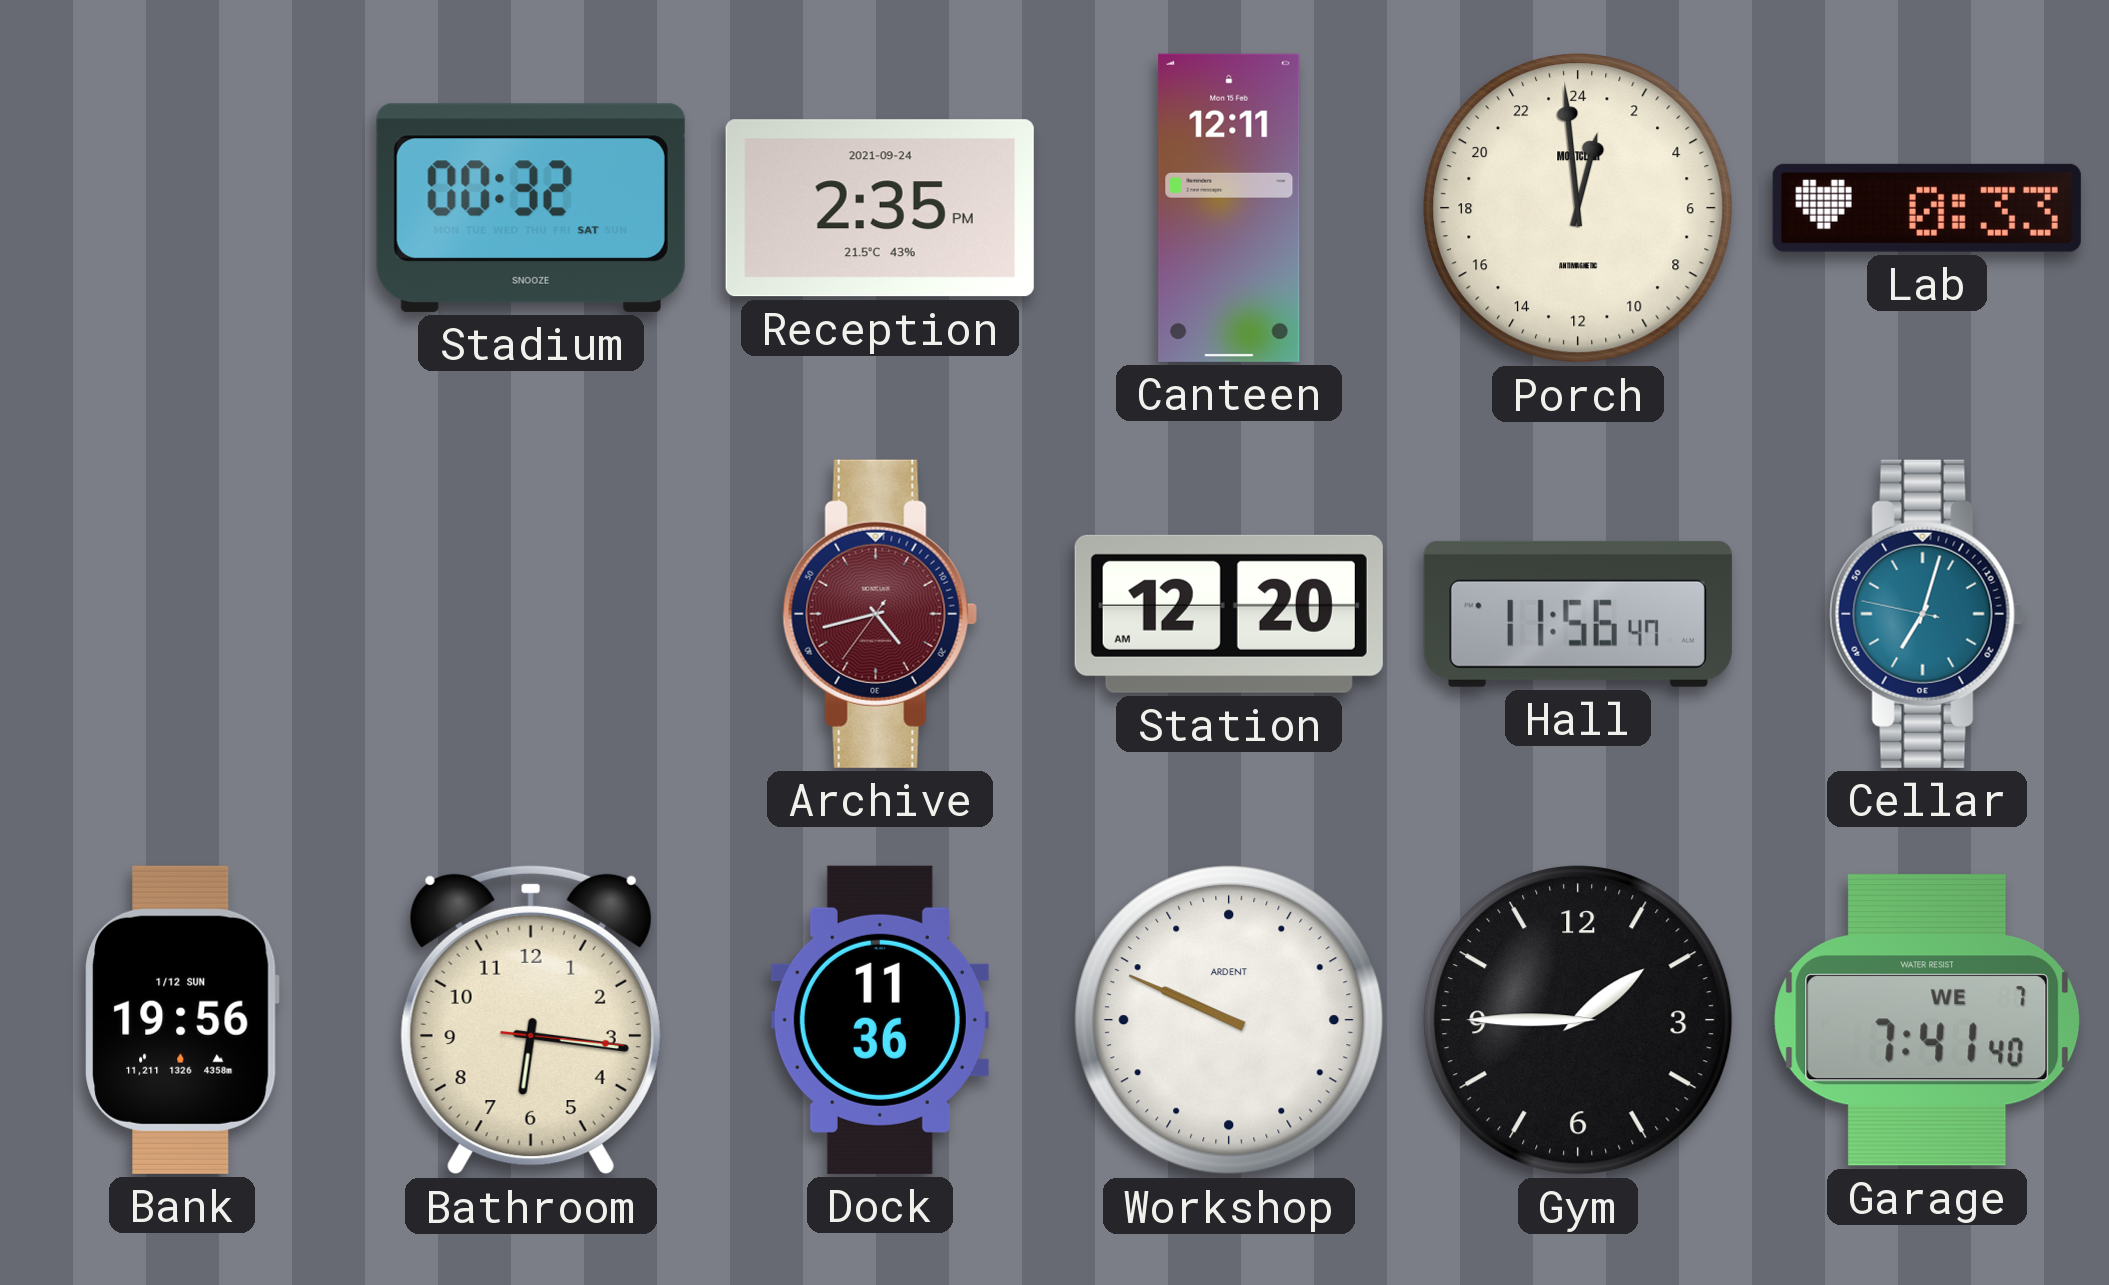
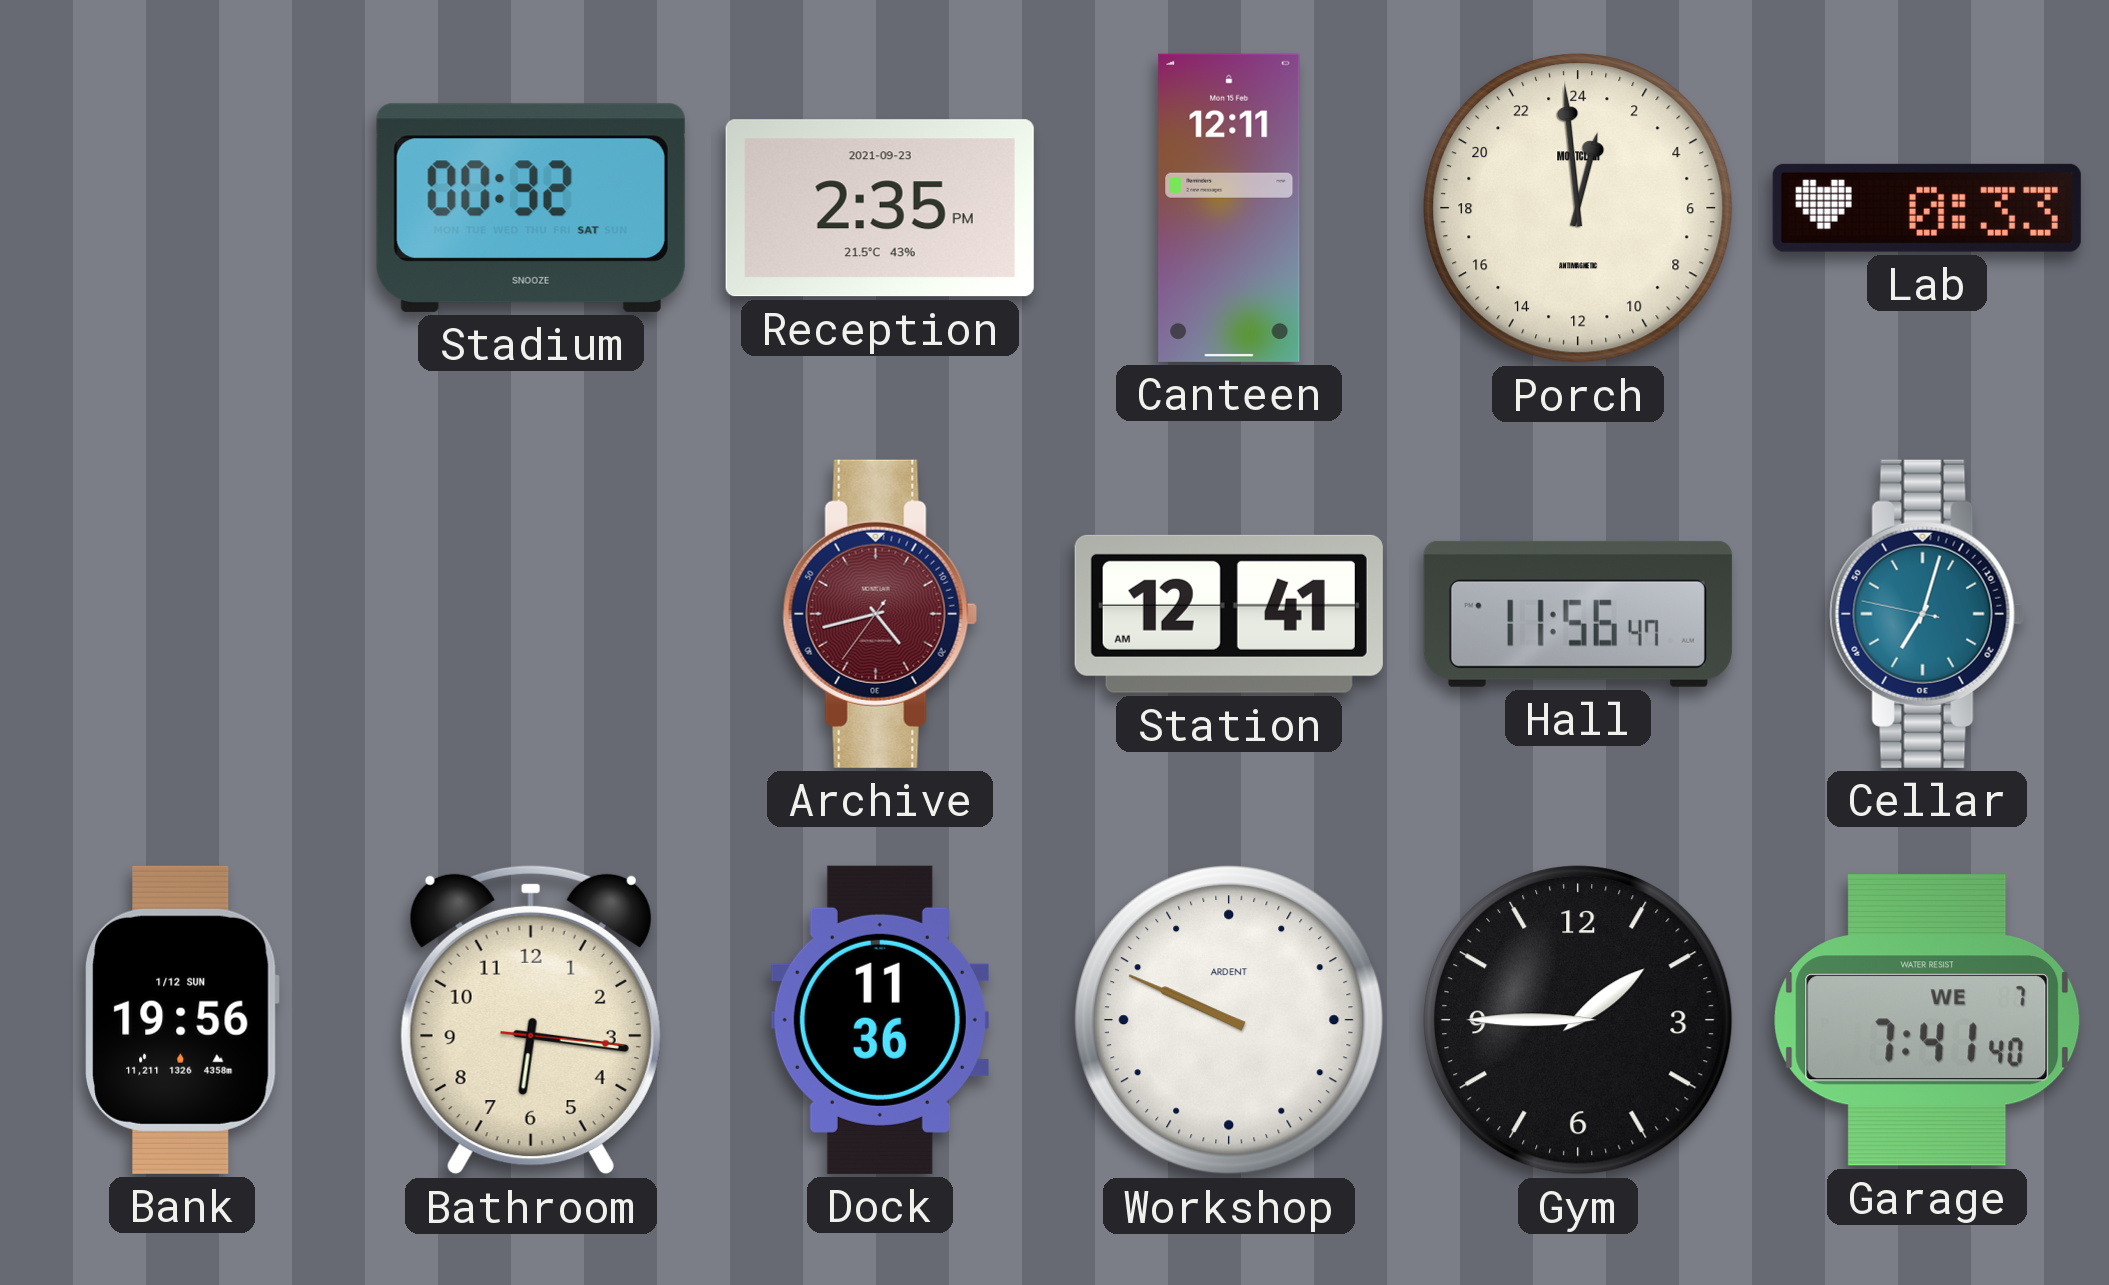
Reception date: 2021-09-24 -> 2021-09-23
Station: 12:20 -> 12:41
